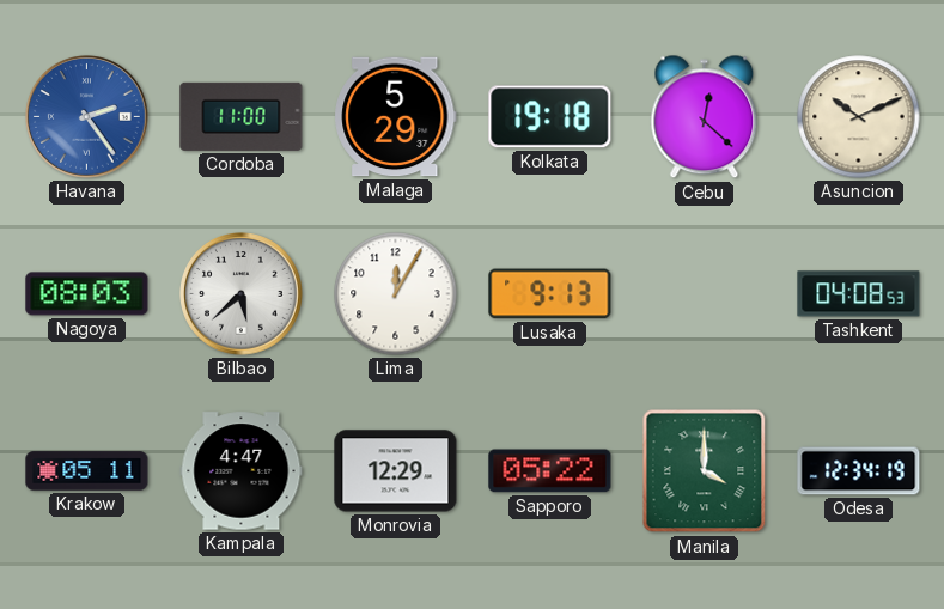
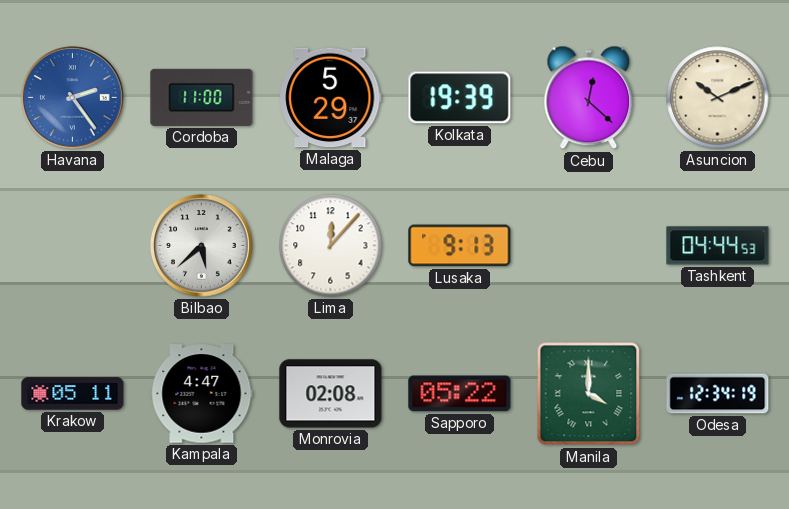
Kolkata: 19:18 -> 19:39
Nagoya: 08:03 -> none
Lima: 12:05 -> 12:07
Tashkent: 04:08 -> 04:44
Monrovia: 12:29 -> 02:08
